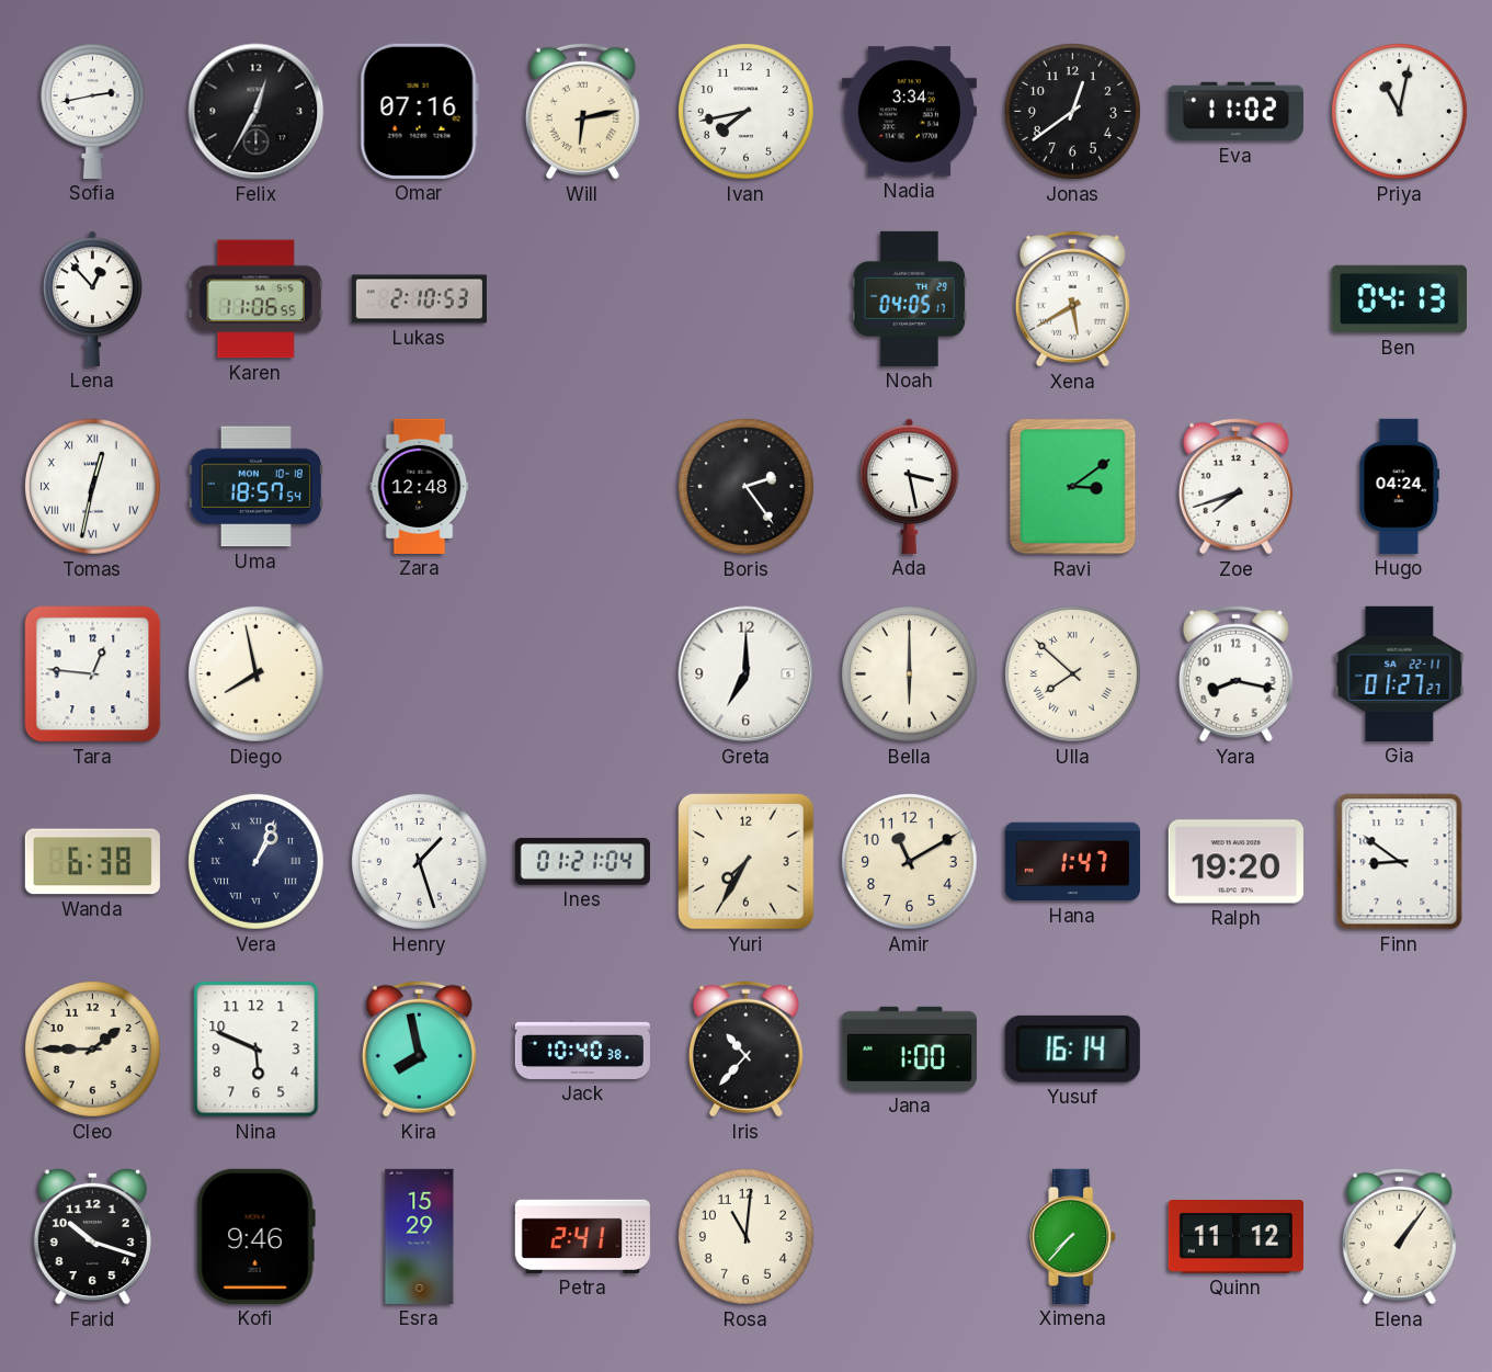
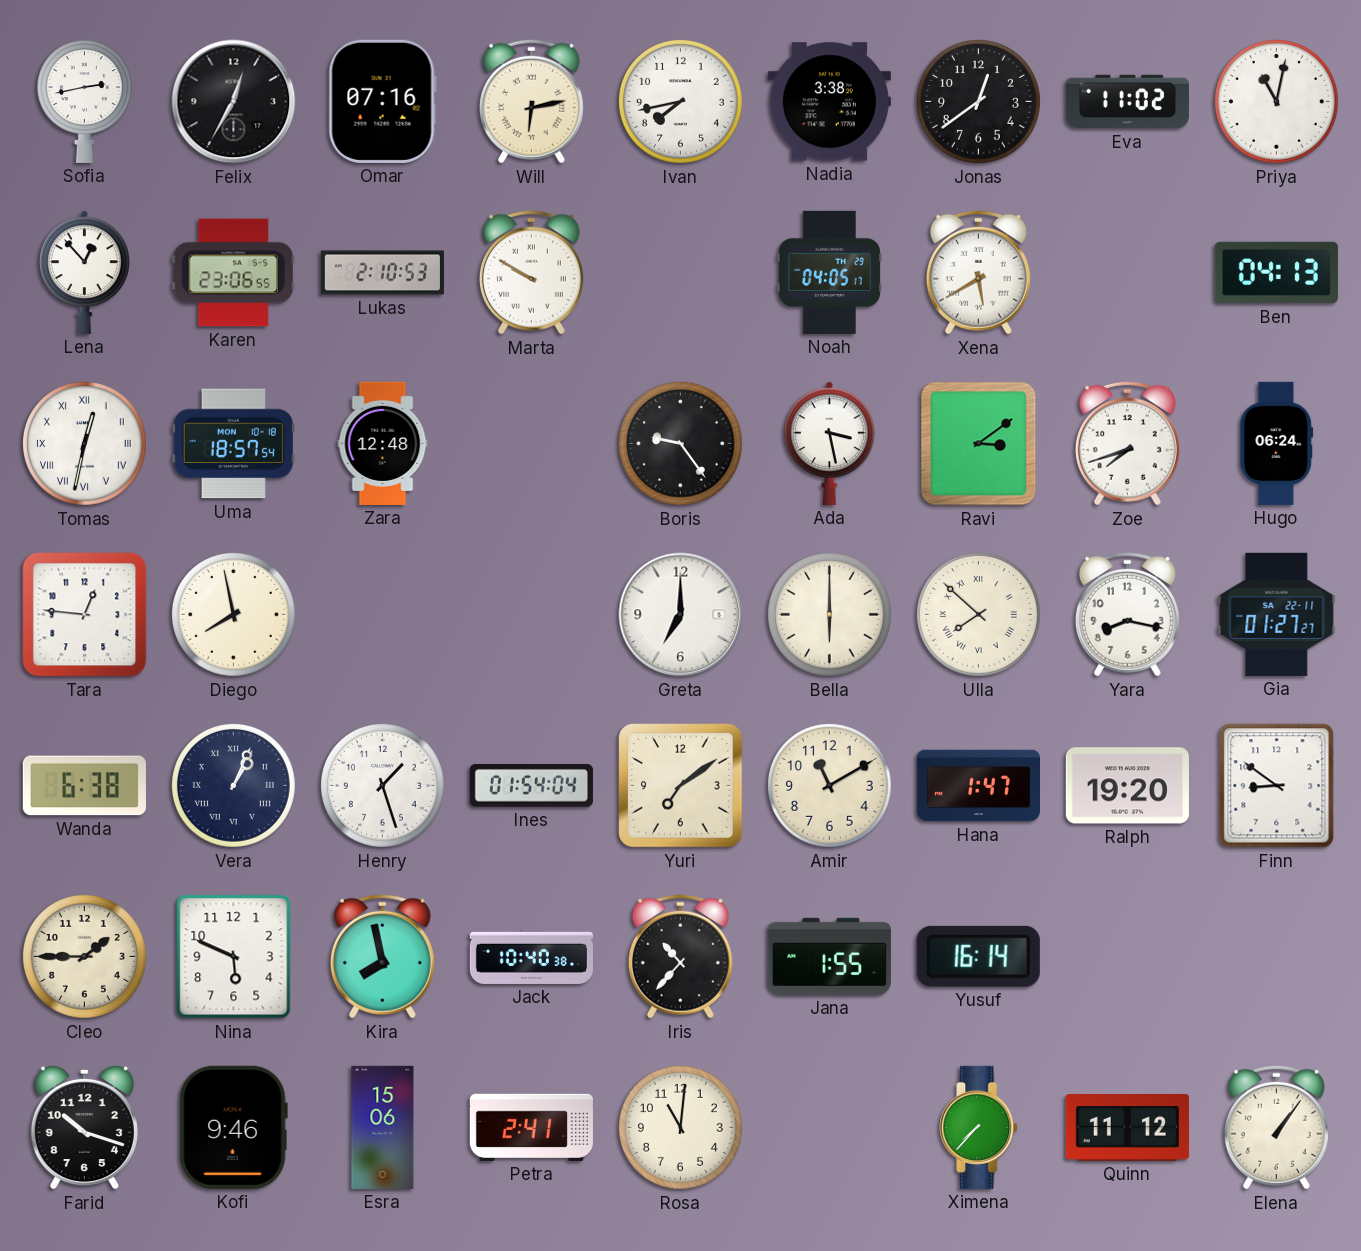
Nadia: 3:34 -> 3:38
Karen: 11:06 -> 23:06
Marta: none -> 9:50
Boris: 2:24 -> 9:24
Hugo: 04:24 -> 06:24
Ines: 01:21 -> 01:54
Yuri: 7:35 -> 7:09
Jana: 1:00 -> 1:55
Esra: 15:29 -> 15:06
